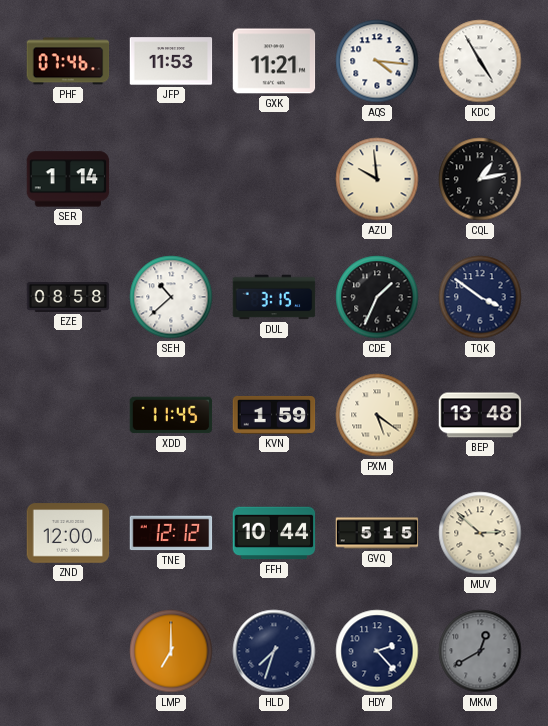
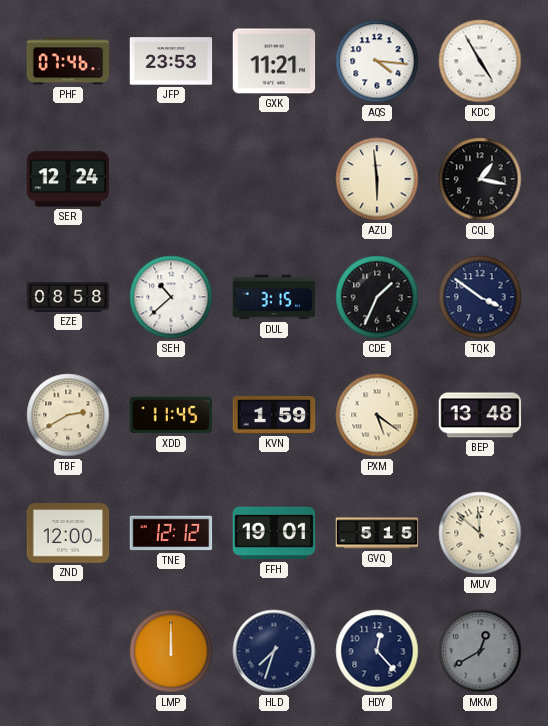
JFP: 11:53 -> 23:53
SER: 1:14 -> 12:24
AZU: 9:59 -> 5:59
CQL: 1:13 -> 1:17
TBF: none -> 2:40
FFH: 10:44 -> 19:01
MUV: 2:52 -> 11:52
LMP: 7:00 -> 12:00
HDY: 2:23 -> 12:23
